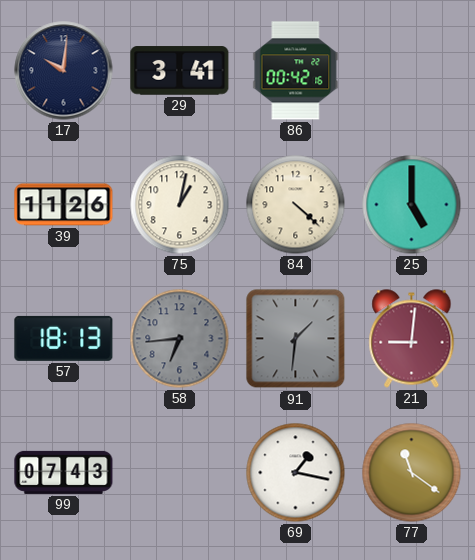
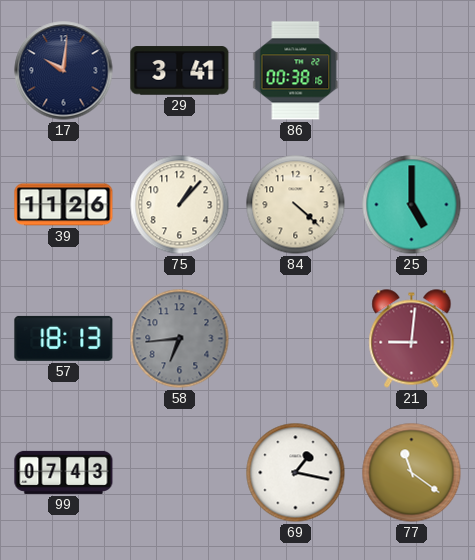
86: 00:42 -> 00:38
75: 1:02 -> 1:07
91: 1:31 -> none
